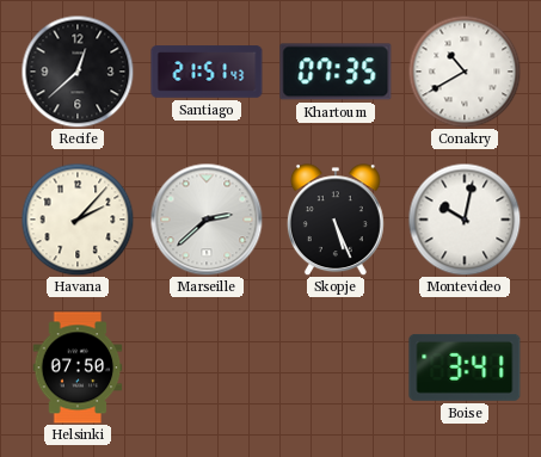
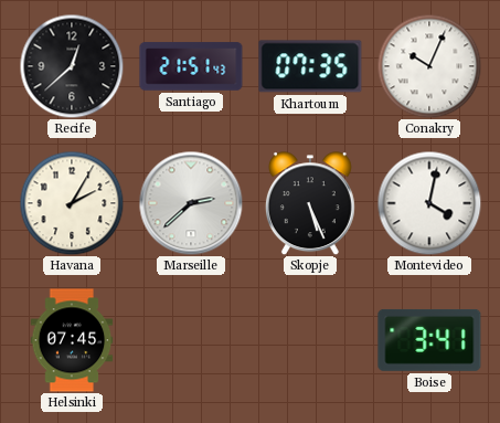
Conakry: 10:40 -> 10:04
Havana: 2:07 -> 2:05
Montevideo: 10:02 -> 4:02
Helsinki: 07:50 -> 07:45
